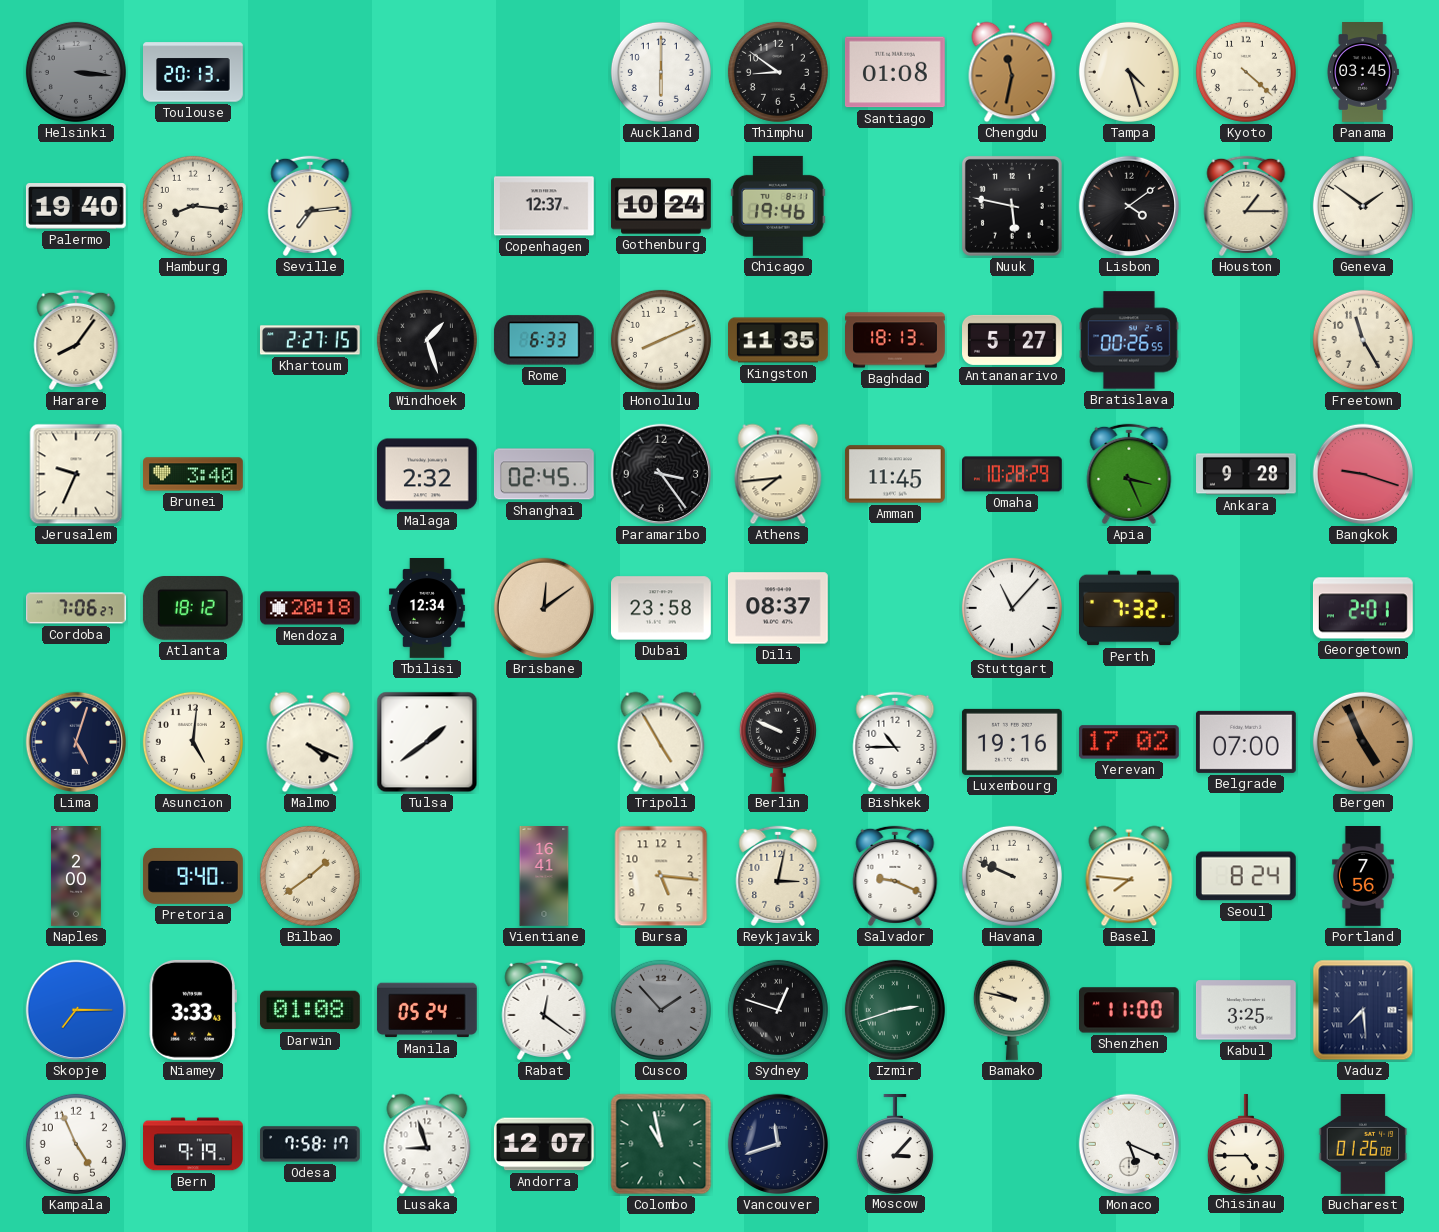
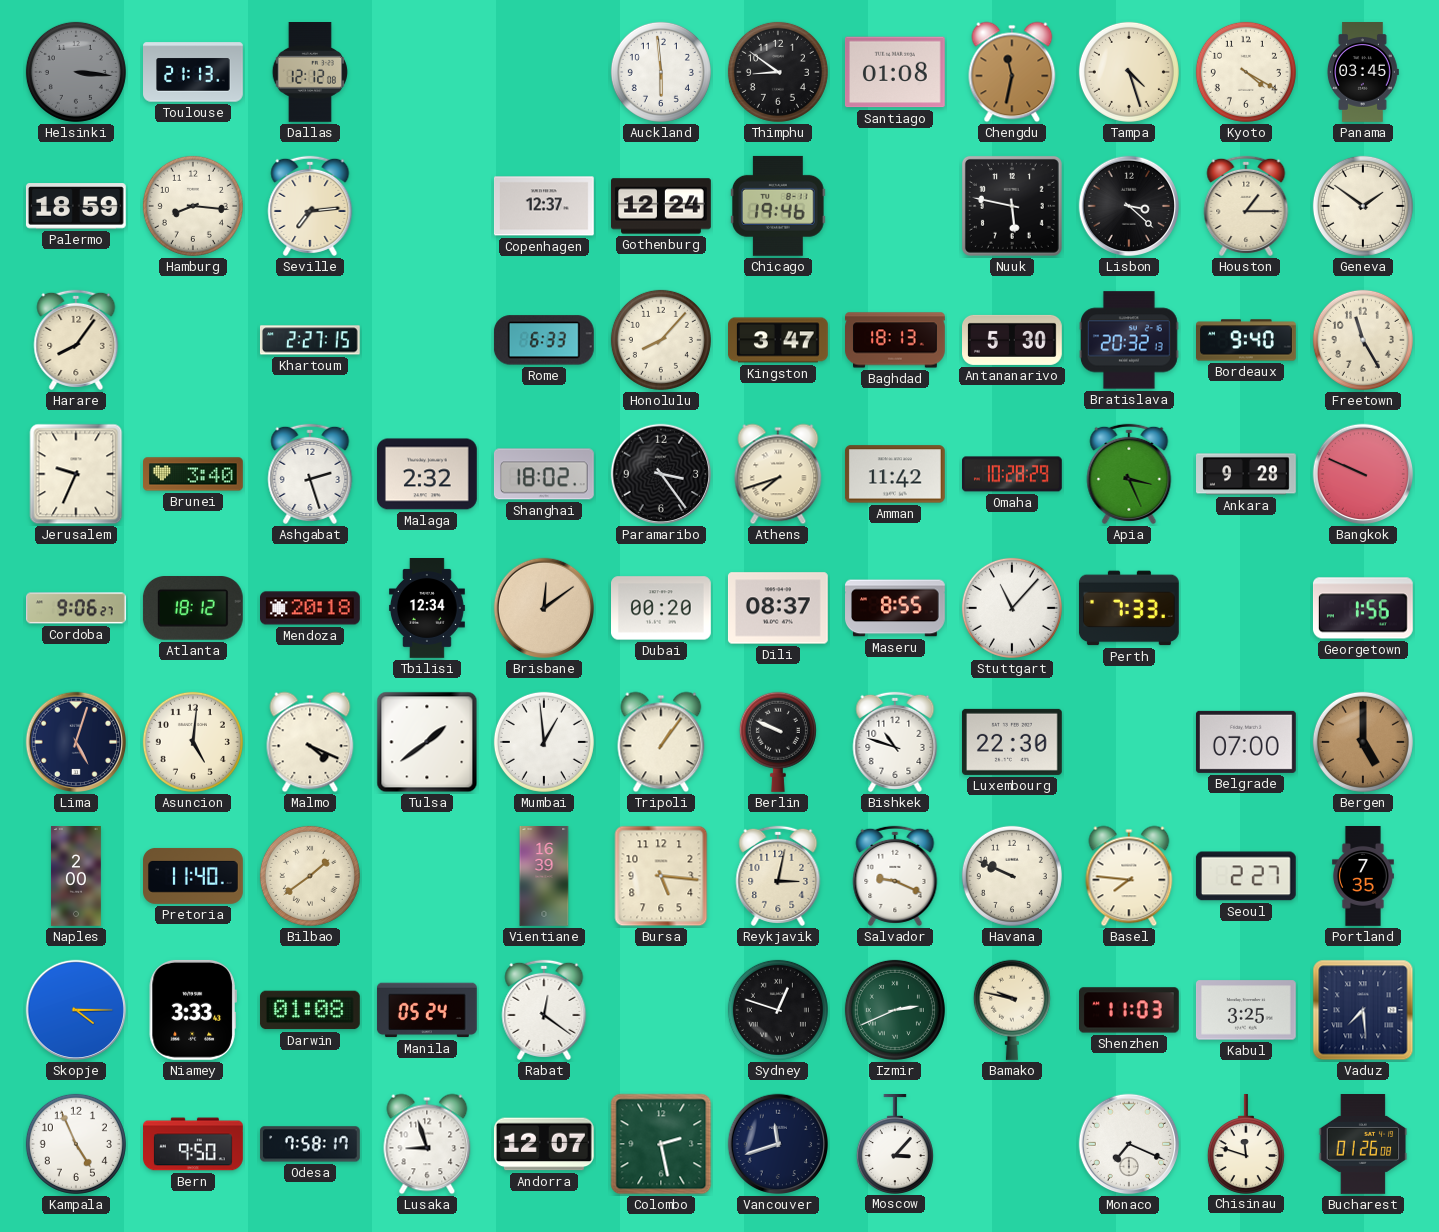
Toulouse: 20:13 -> 21:13
Dallas: none -> 12:12
Auckland: 6:00 -> 5:59
Kyoto: 4:22 -> 4:20
Palermo: 19:40 -> 18:59
Gothenburg: 10:24 -> 12:24
Lisbon: 4:09 -> 3:22
Windhoek: 1:27 -> none
Honolulu: 8:11 -> 8:07
Kingston: 11:35 -> 3:47
Antananarivo: 5:27 -> 5:30
Bratislava: 00:26 -> 20:32
Bordeaux: none -> 9:40
Ashgabat: none -> 2:27
Shanghai: 02:45 -> 18:02
Athens: 7:44 -> 7:42
Amman: 11:45 -> 11:42
Bangkok: 9:18 -> 9:49
Cordoba: 7:06 -> 9:06
Dubai: 23:58 -> 00:20
Maseru: none -> 8:55
Perth: 7:32 -> 7:33
Georgetown: 2:01 -> 1:56
Mumbai: none -> 12:59
Tripoli: 4:55 -> 1:06
Bishkek: 10:45 -> 10:48
Luxembourg: 19:16 -> 22:30
Yerevan: 17:02 -> none
Bergen: 4:56 -> 5:00
Pretoria: 9:40 -> 11:40
Vientiane: 16:41 -> 16:39
Seoul: 8:24 -> 2:27
Portland: 7:56 -> 7:35
Skopje: 7:15 -> 4:15
Cusco: 1:53 -> none
Izmir: 2:42 -> 2:41
Shenzhen: 11:00 -> 11:03
Bern: 9:19 -> 9:50
Colombo: 10:58 -> 2:28
Monaco: 5:19 -> 7:19
Chisinau: 4:45 -> 11:48
